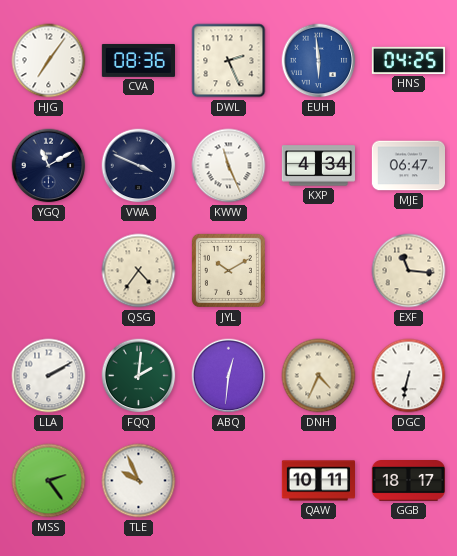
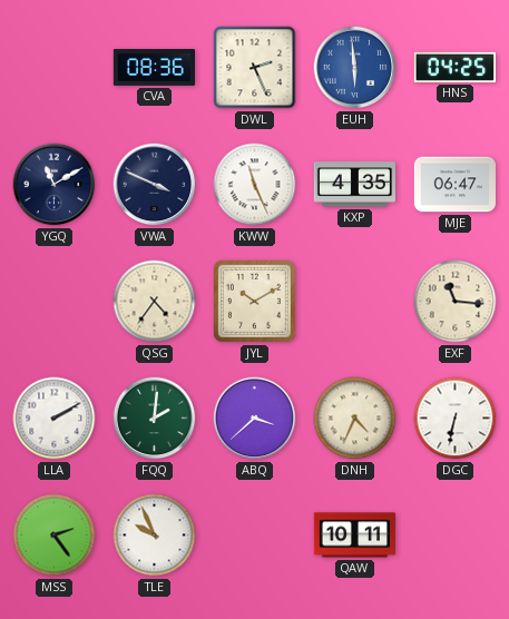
HJG: 7:06 -> none
KXP: 4:34 -> 4:35
ABQ: 12:31 -> 3:38
GGB: 18:17 -> none
